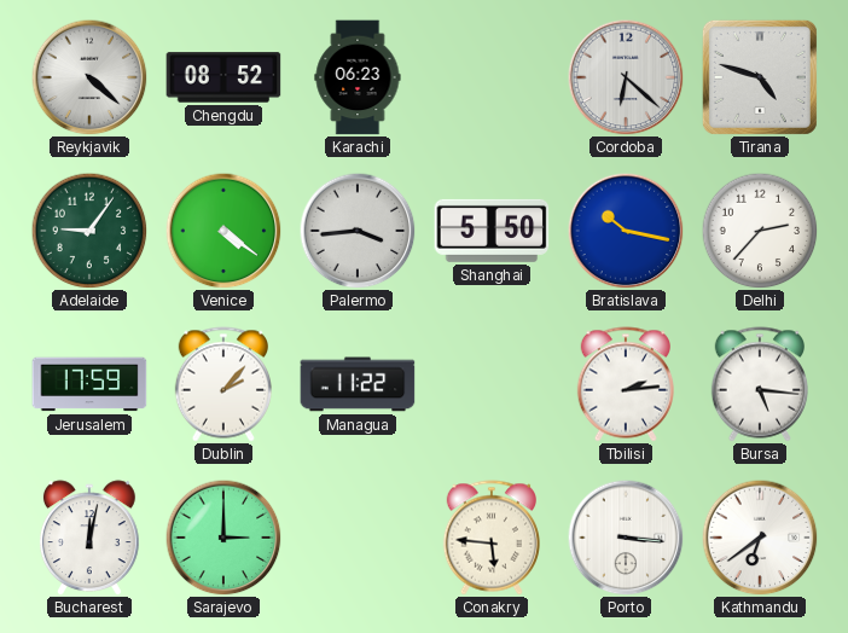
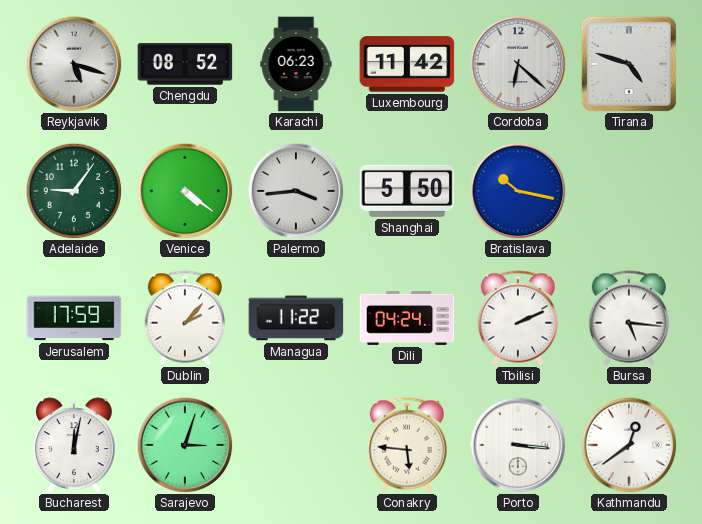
Reykjavik: 4:22 -> 5:18
Luxembourg: none -> 11:42
Delhi: 2:37 -> none
Dili: none -> 04:24
Tbilisi: 2:14 -> 2:11
Sarajevo: 3:00 -> 3:03
Kathmandu: 6:39 -> 12:39
